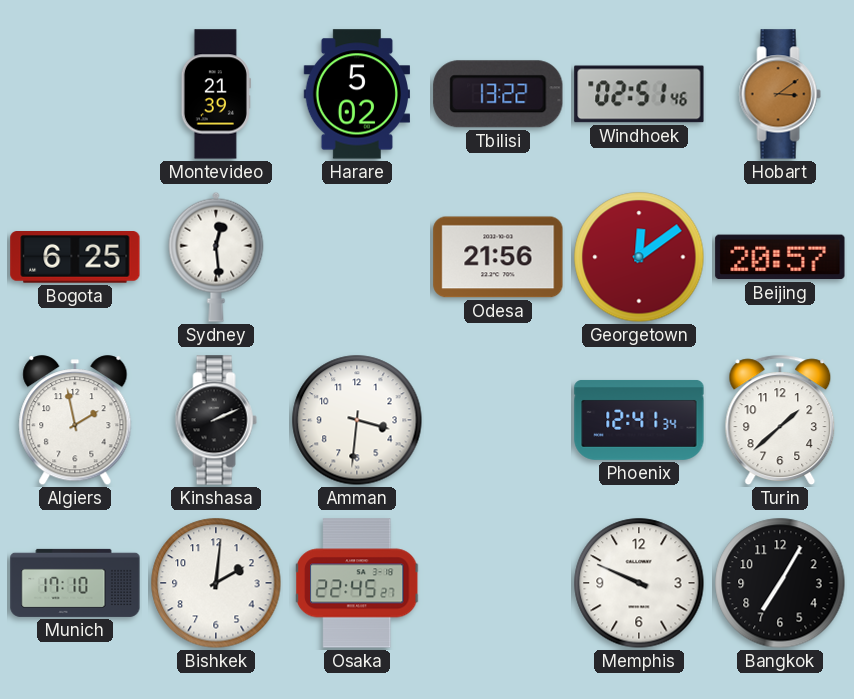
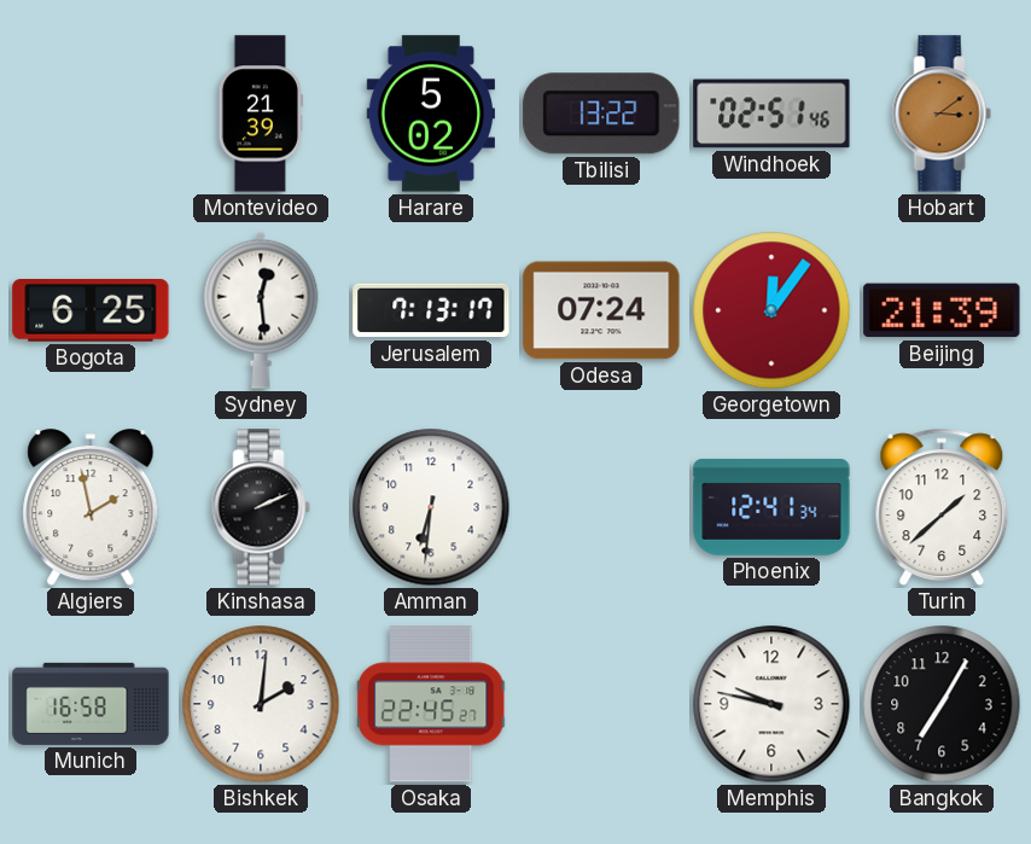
Jerusalem: none -> 7:13
Odesa: 21:56 -> 07:24
Georgetown: 12:09 -> 12:06
Beijing: 20:57 -> 21:39
Amman: 3:31 -> 6:31
Munich: 17:10 -> 16:58
Memphis: 9:49 -> 9:47
